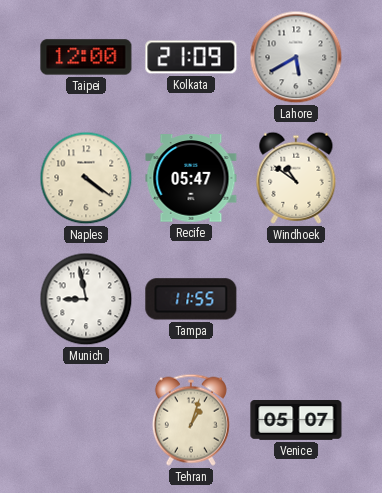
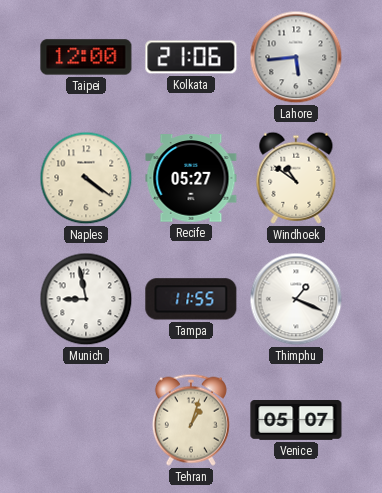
Kolkata: 21:09 -> 21:06
Lahore: 5:40 -> 5:44
Recife: 05:47 -> 05:27
Thimphu: none -> 1:19
